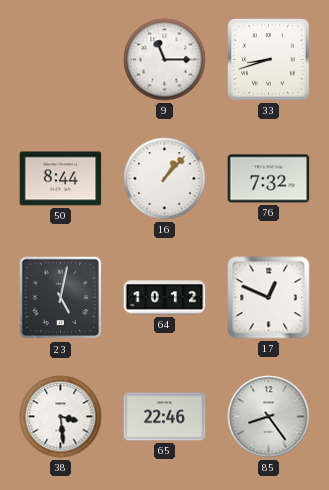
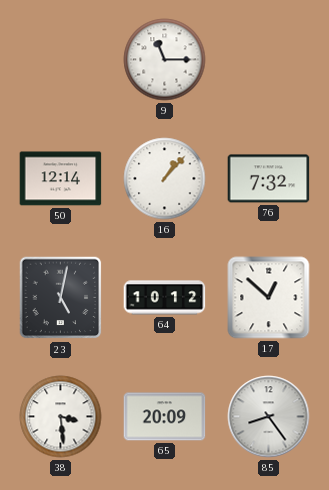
33: 8:42 -> none
50: 8:44 -> 12:14
17: 12:49 -> 12:52
65: 22:46 -> 20:09
